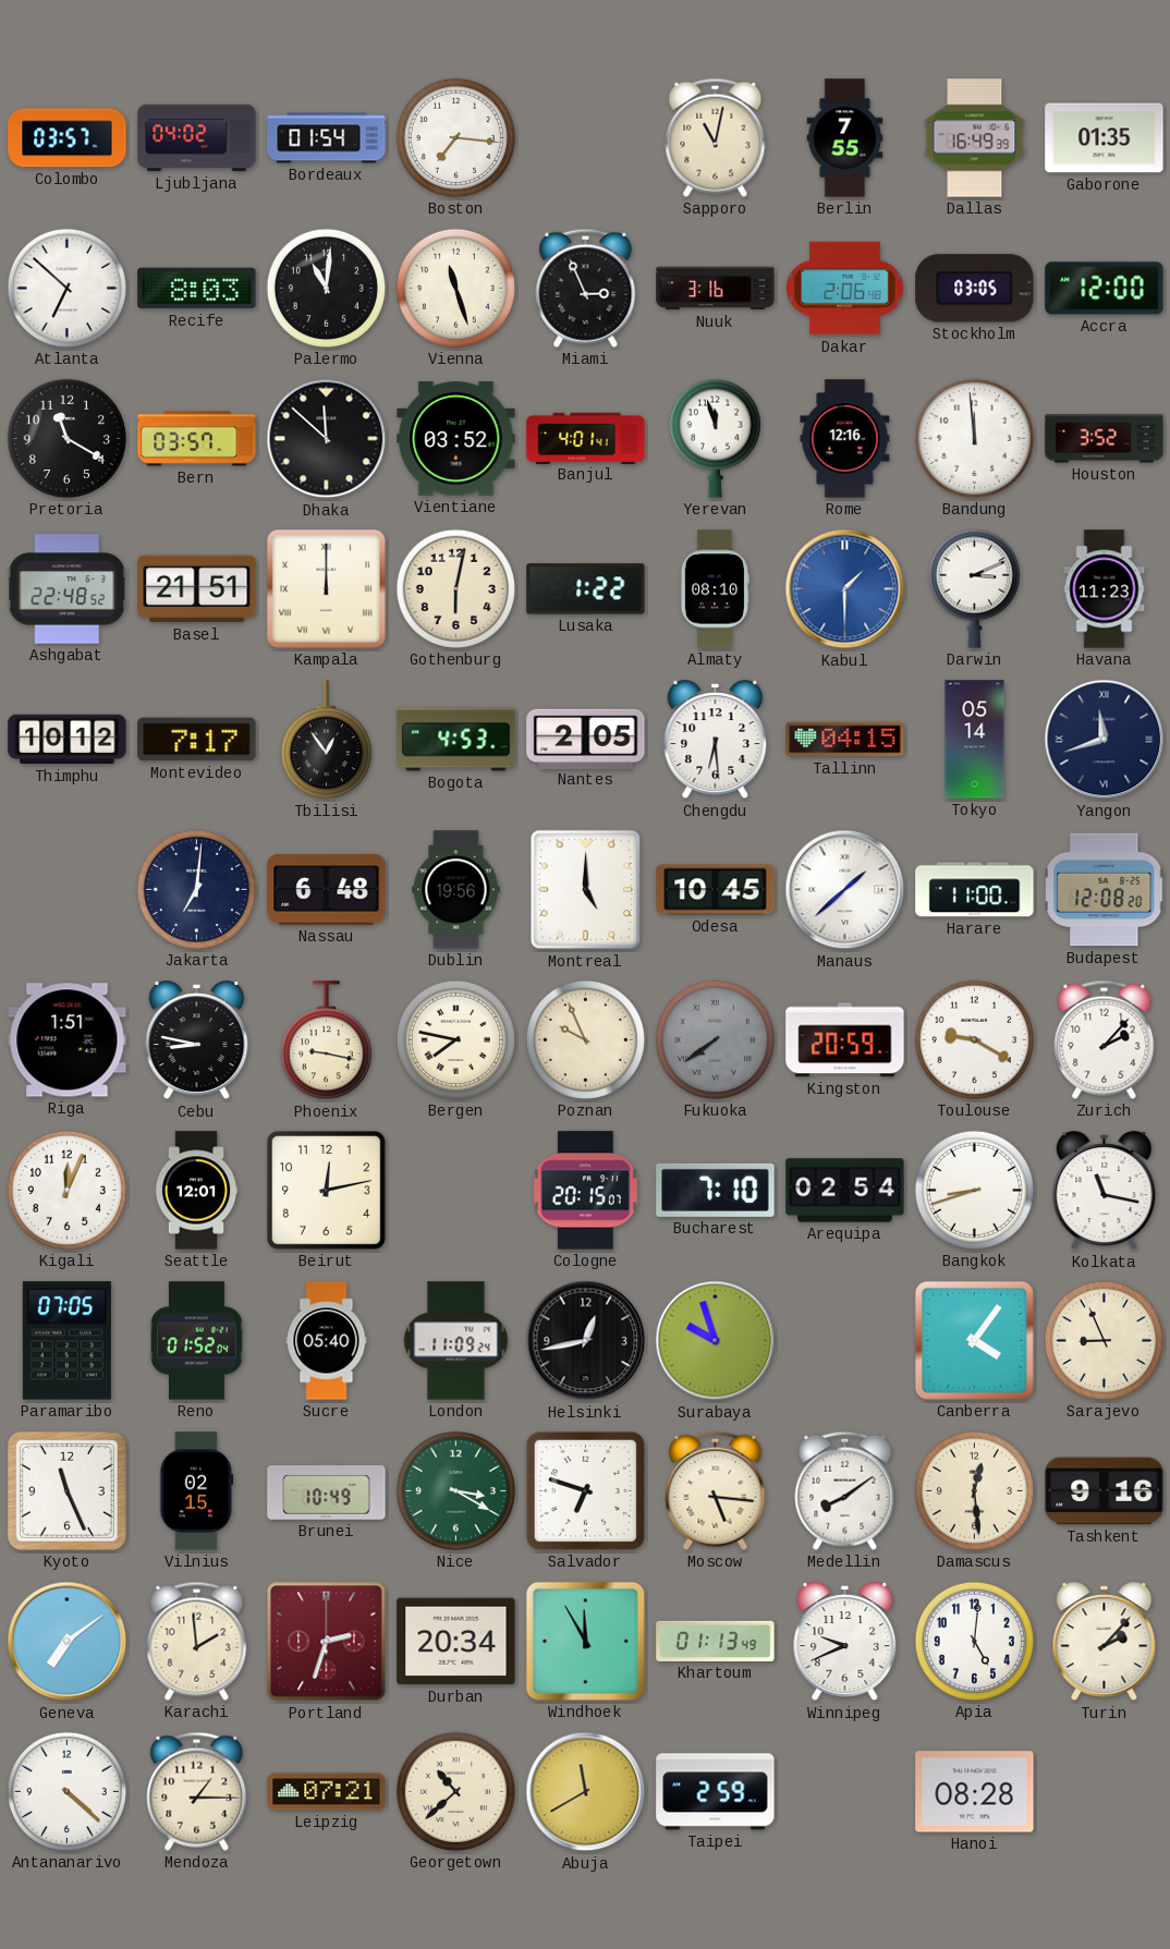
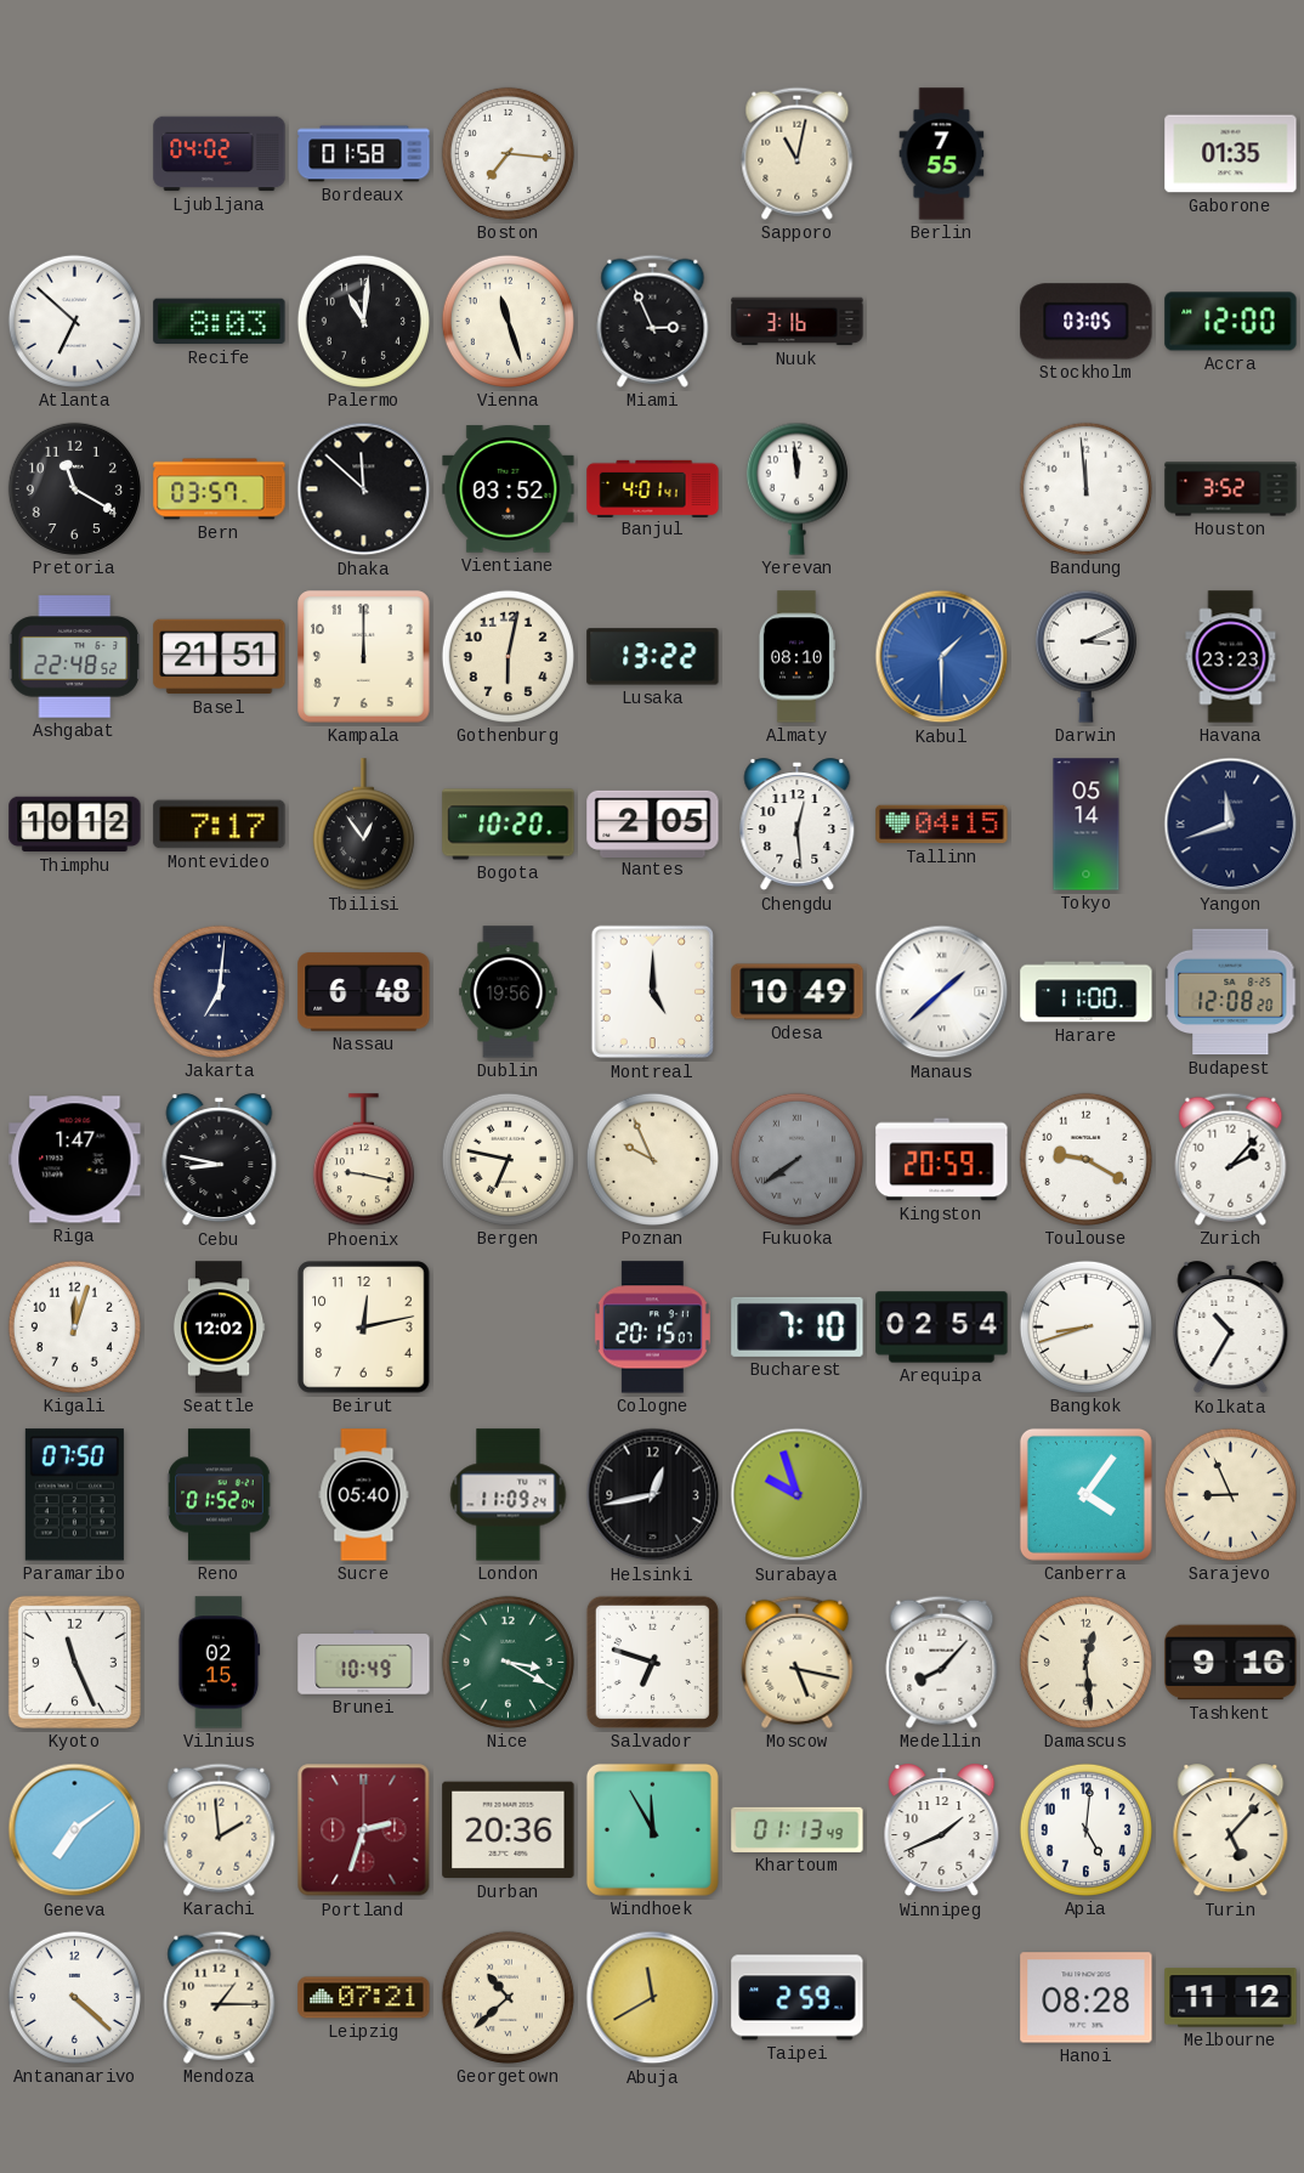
Colombo: 03:57 -> none
Bordeaux: 01:54 -> 01:58
Dallas: 16:49 -> none
Dakar: 2:06 -> none
Yerevan: 11:57 -> 11:59
Rome: 12:16 -> none
Kampala numerals: Roman -> Arabic
Lusaka: 1:22 -> 13:22
Havana: 11:23 -> 23:23
Bogota: 4:53 -> 10:20
Chengdu: 6:29 -> 12:29
Odesa: 10:45 -> 10:49
Riga: 1:51 -> 1:47
Bergen: 7:47 -> 6:47
Kigali: 12:04 -> 12:03
Seattle: 12:01 -> 12:02
Kolkata: 11:17 -> 10:35
Paramaribo: 07:05 -> 07:50
Moscow: 5:16 -> 5:17
Medellin: 8:09 -> 8:07
Durban: 20:34 -> 20:36
Winnipeg: 9:41 -> 1:41
Turin: 2:07 -> 5:07
Melbourne: none -> 11:12
